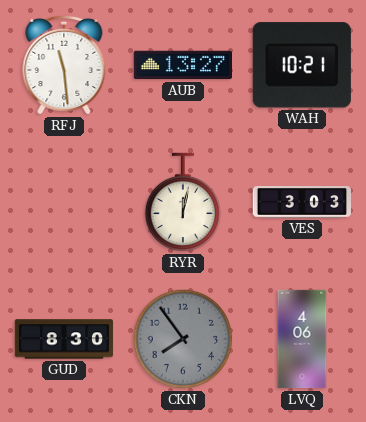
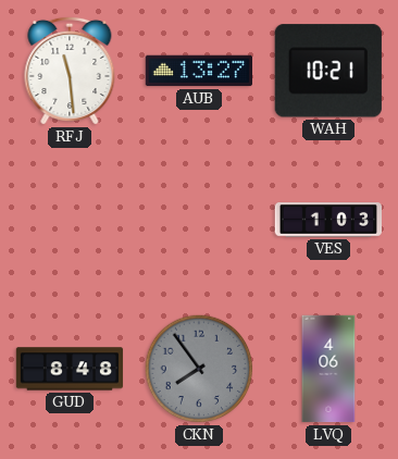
RYR: 12:02 -> none
VES: 3:03 -> 1:03
GUD: 8:30 -> 8:48
